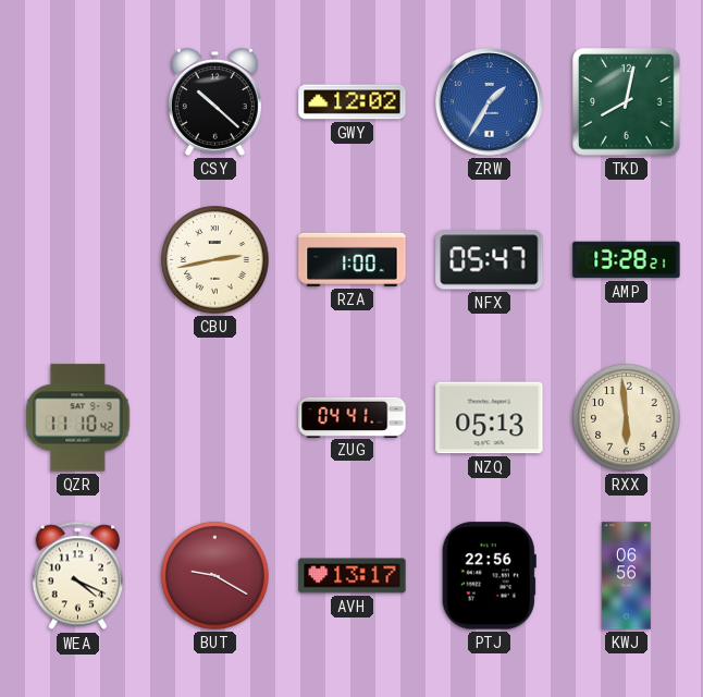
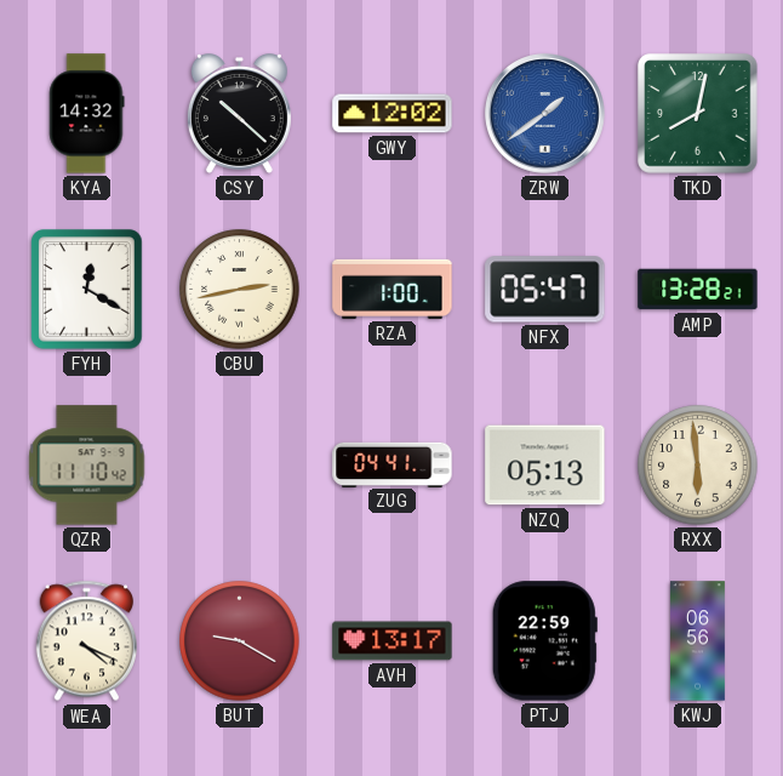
KYA: none -> 14:32
ZRW: 1:35 -> 1:39
FYH: none -> 12:20
PTJ: 22:56 -> 22:59
